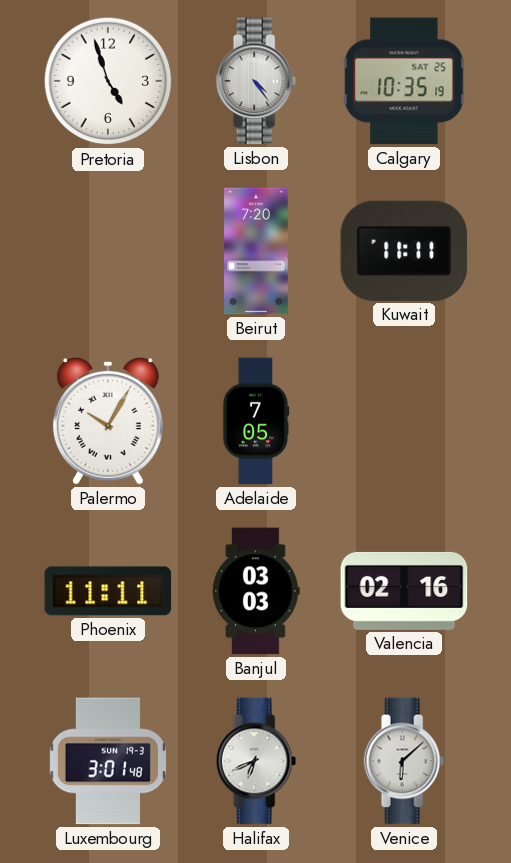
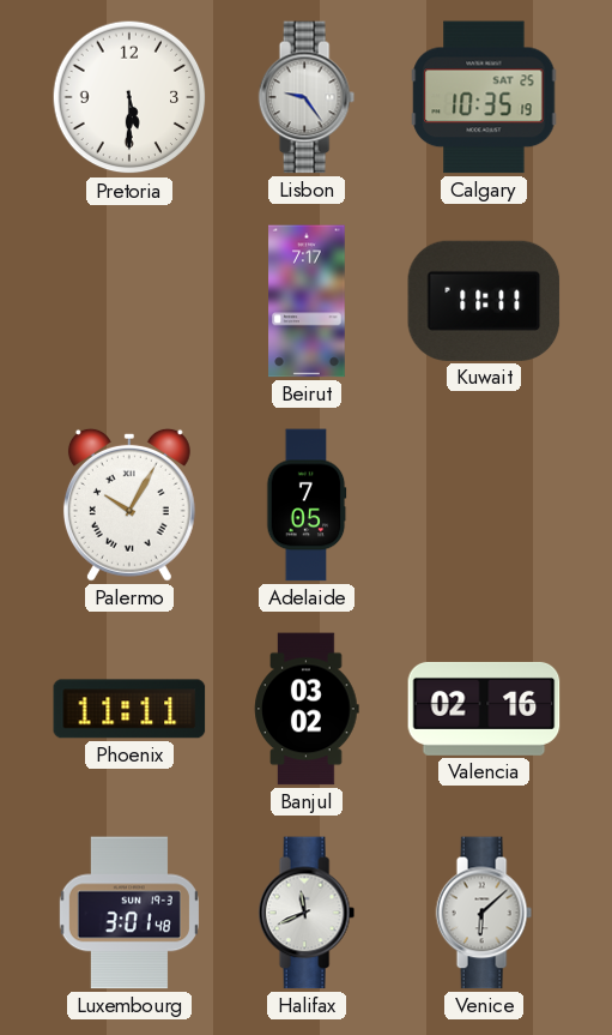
Pretoria: 4:57 -> 5:30
Lisbon: 4:24 -> 9:24
Beirut: 7:20 -> 7:17
Banjul: 03:03 -> 03:02
Halifax: 6:41 -> 11:41
